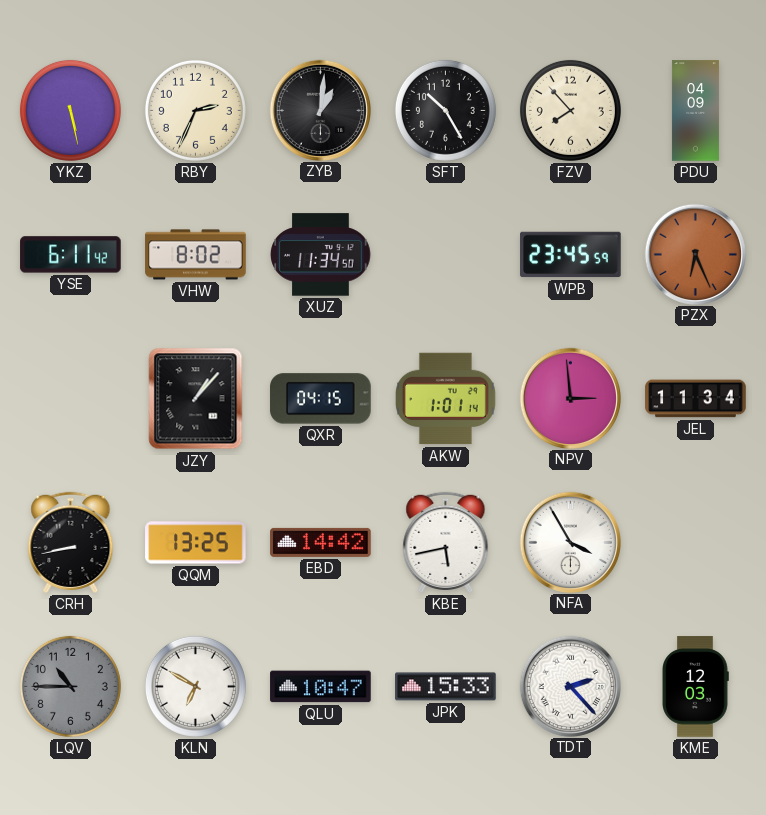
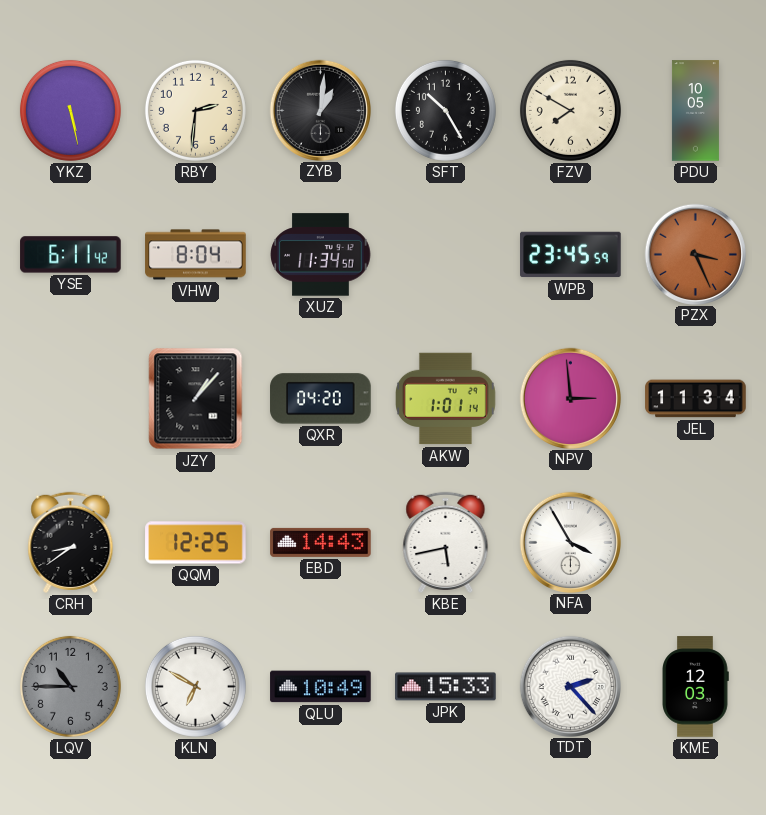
RBY: 2:34 -> 2:31
FZV: 7:53 -> 7:50
PDU: 04:09 -> 10:05
VHW: 8:02 -> 8:04
PZX: 6:26 -> 3:26
QXR: 04:15 -> 04:20
CRH: 8:43 -> 8:39
QQM: 13:25 -> 12:25
EBD: 14:42 -> 14:43
QLU: 10:47 -> 10:49
